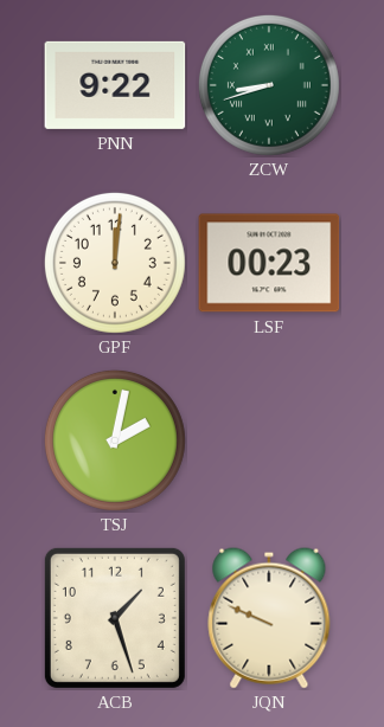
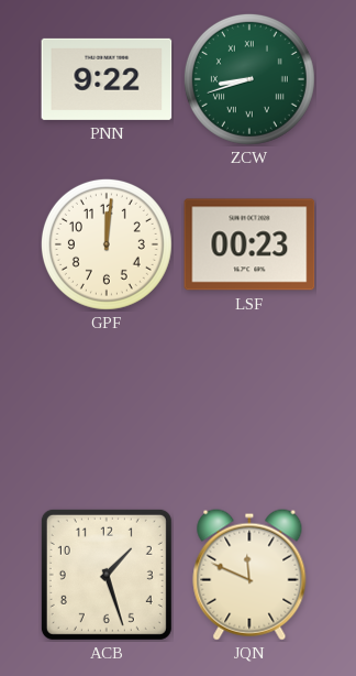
TSJ: 2:02 -> none
JQN: 9:49 -> 11:49
